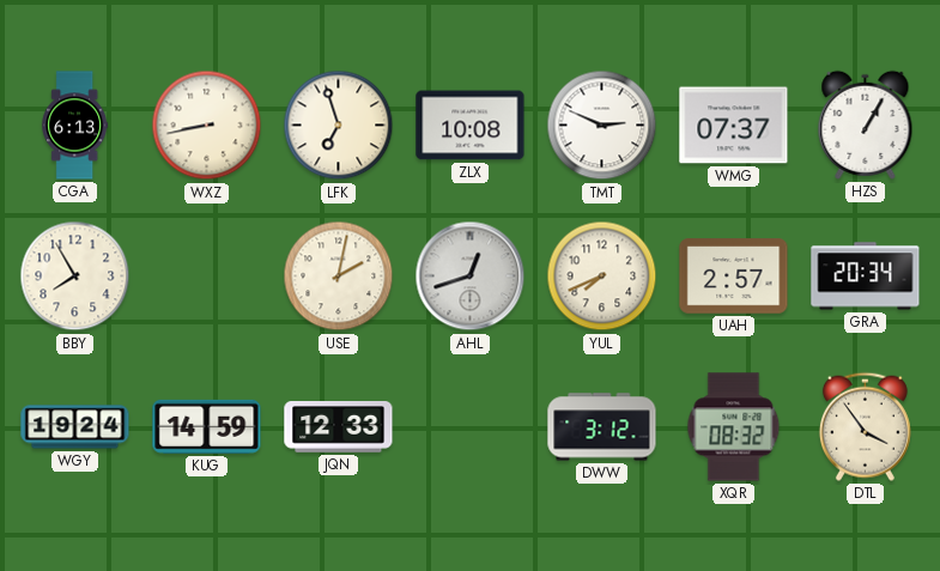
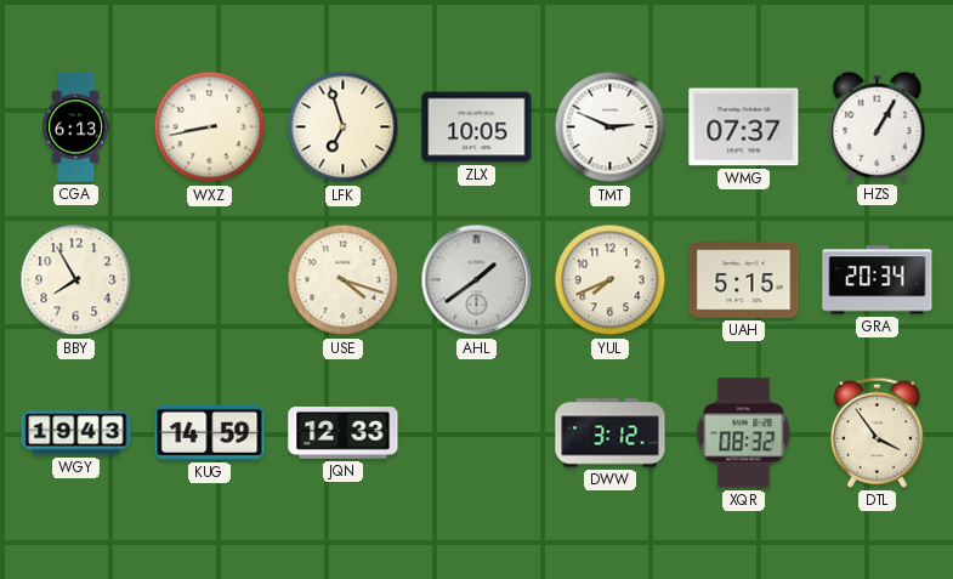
ZLX: 10:08 -> 10:05
USE: 2:02 -> 4:18
AHL: 12:42 -> 1:39
UAH: 2:57 -> 5:15
WGY: 19:24 -> 19:43
